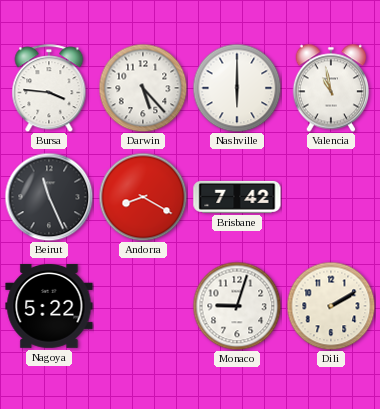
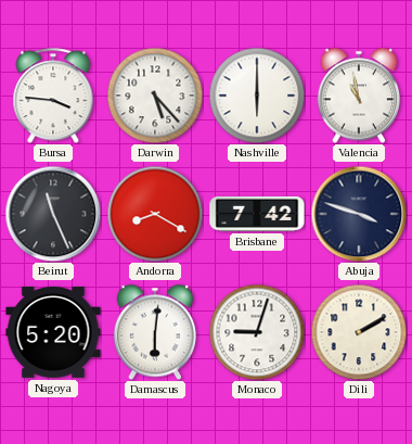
Abuja: none -> 3:48
Nagoya: 5:22 -> 5:20
Damascus: none -> 6:01
